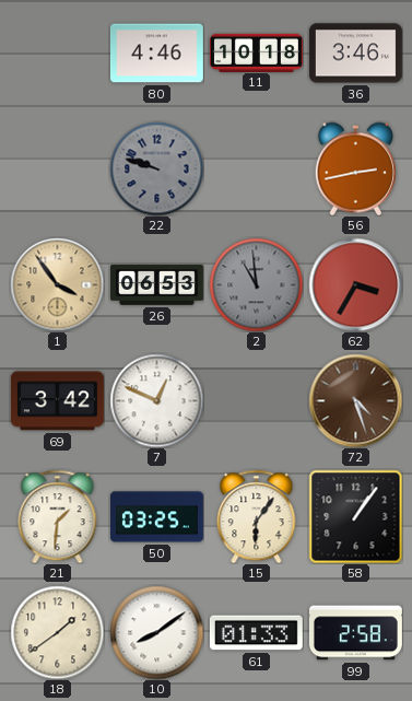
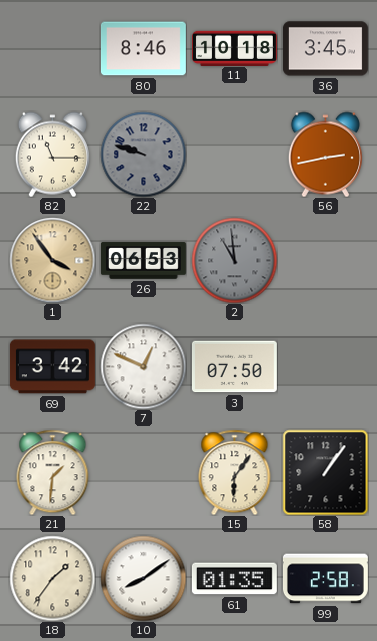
80: 4:46 -> 8:46
36: 3:46 -> 3:45
82: none -> 11:15
62: 3:35 -> none
3: none -> 07:50
72: 4:27 -> none
50: 03:25 -> none
18: 1:39 -> 1:36
61: 01:33 -> 01:35
